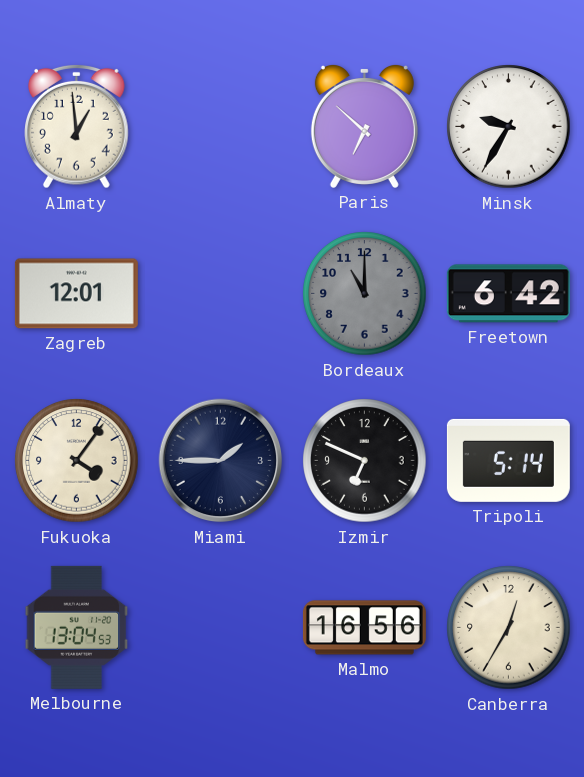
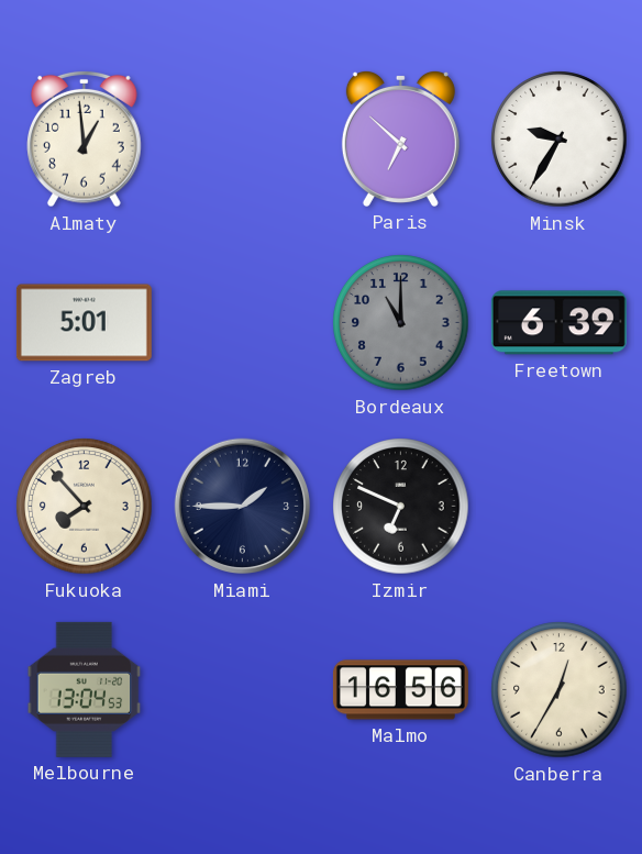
Zagreb: 12:01 -> 5:01
Freetown: 6:42 -> 6:39
Fukuoka: 4:06 -> 7:53
Tripoli: 5:14 -> none
